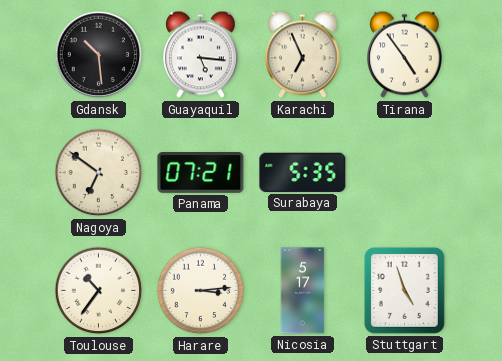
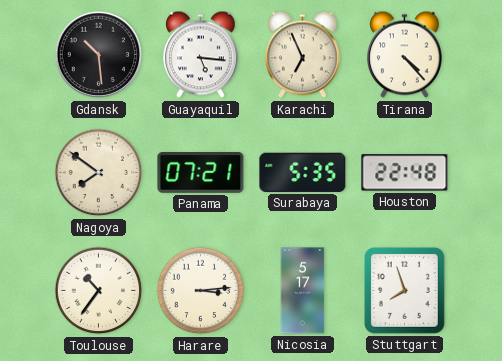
Tirana: 4:54 -> 4:23
Nagoya: 6:51 -> 7:51
Houston: none -> 22:48
Stuttgart: 4:57 -> 7:57
